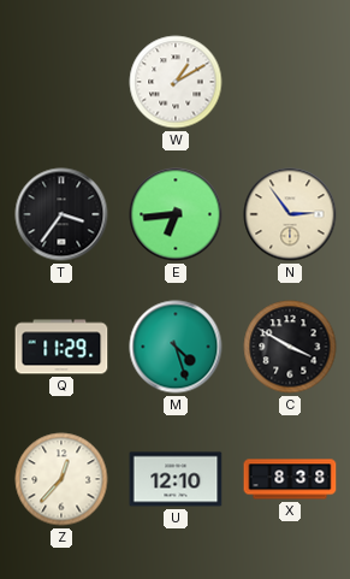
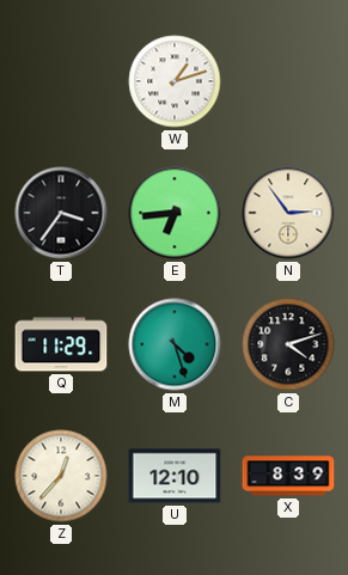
W: 1:10 -> 1:12
C: 3:50 -> 4:12
X: 8:38 -> 8:39
